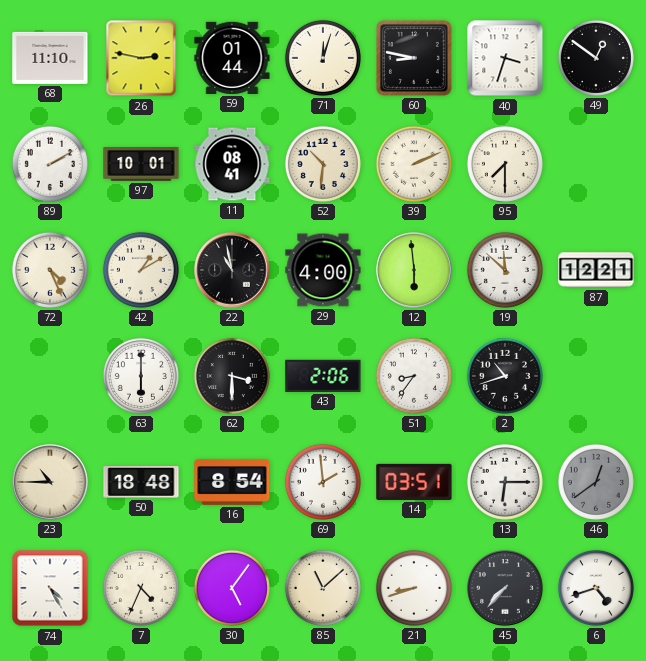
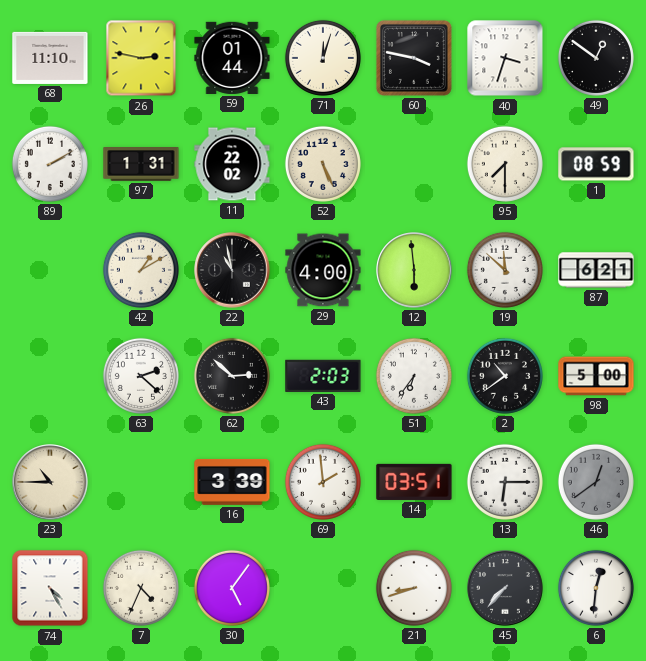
60: 8:47 -> 3:47
97: 10:01 -> 1:31
11: 08:41 -> 22:02
52: 10:31 -> 5:26
39: 2:11 -> none
1: none -> 08:59
72: 4:26 -> none
87: 12:21 -> 6:21
63: 6:00 -> 2:22
62: 3:30 -> 2:52
43: 2:06 -> 2:03
51: 8:36 -> 6:36
2: 10:42 -> 10:39
98: none -> 5:00
50: 18:48 -> none
16: 8:54 -> 3:39
85: 11:08 -> none
6: 4:42 -> 12:31
